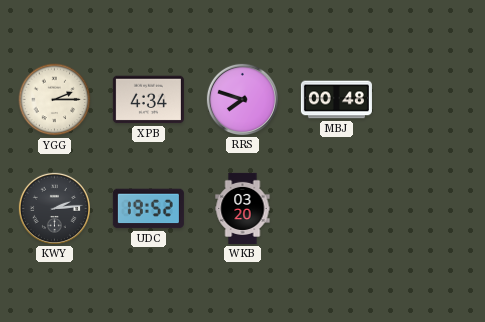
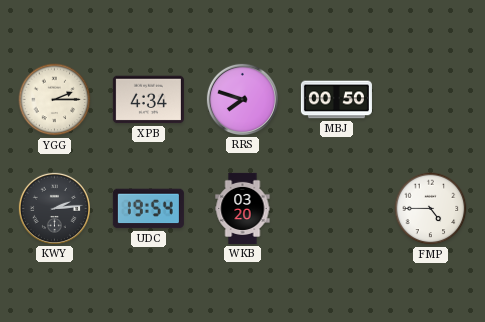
MBJ: 00:48 -> 00:50
UDC: 19:52 -> 19:54
FMP: none -> 4:45
